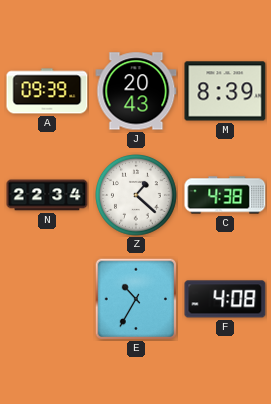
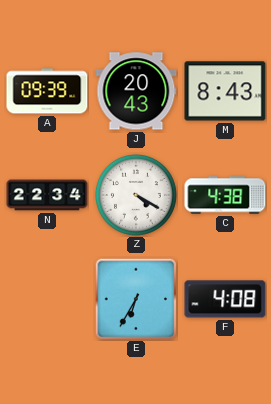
M: 8:39 -> 8:43
Z: 1:22 -> 4:20
E: 10:35 -> 6:35
